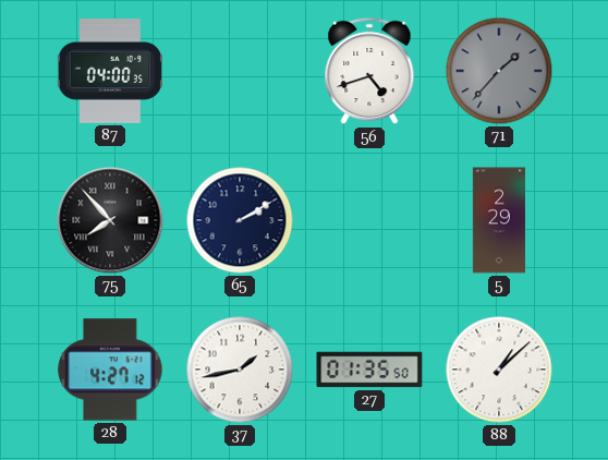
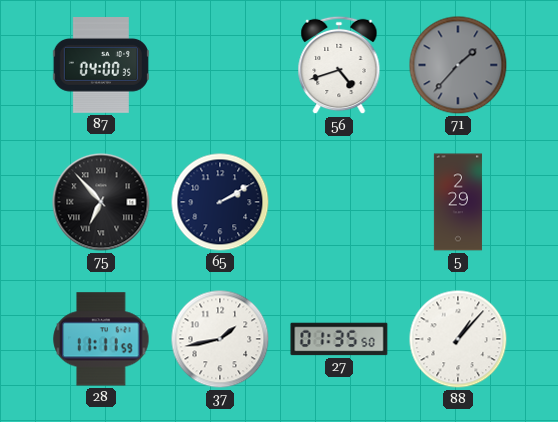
75: 7:53 -> 6:53
28: 4:27 -> 11:11
88: 1:08 -> 1:07
